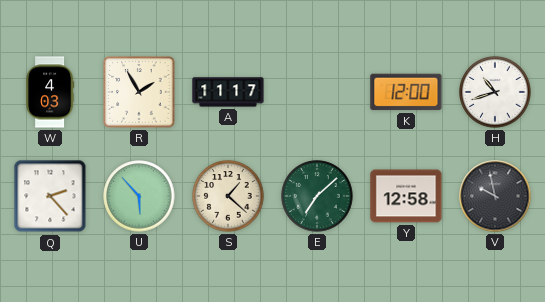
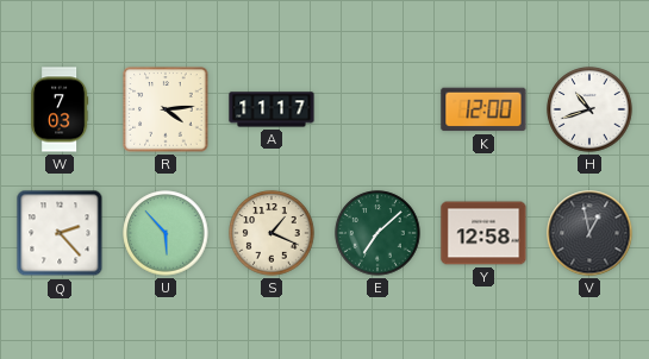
W: 4:03 -> 7:03
R: 1:55 -> 4:14
S: 1:22 -> 1:19
V: 9:58 -> 12:58
